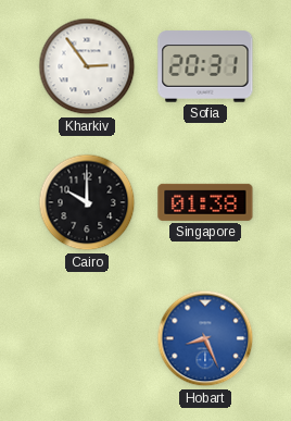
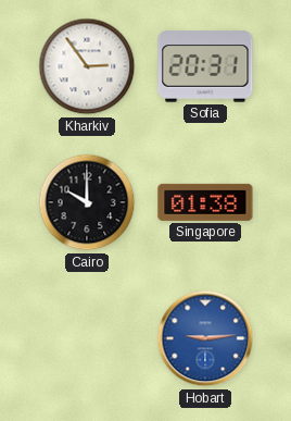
Hobart: 8:26 -> 9:14
